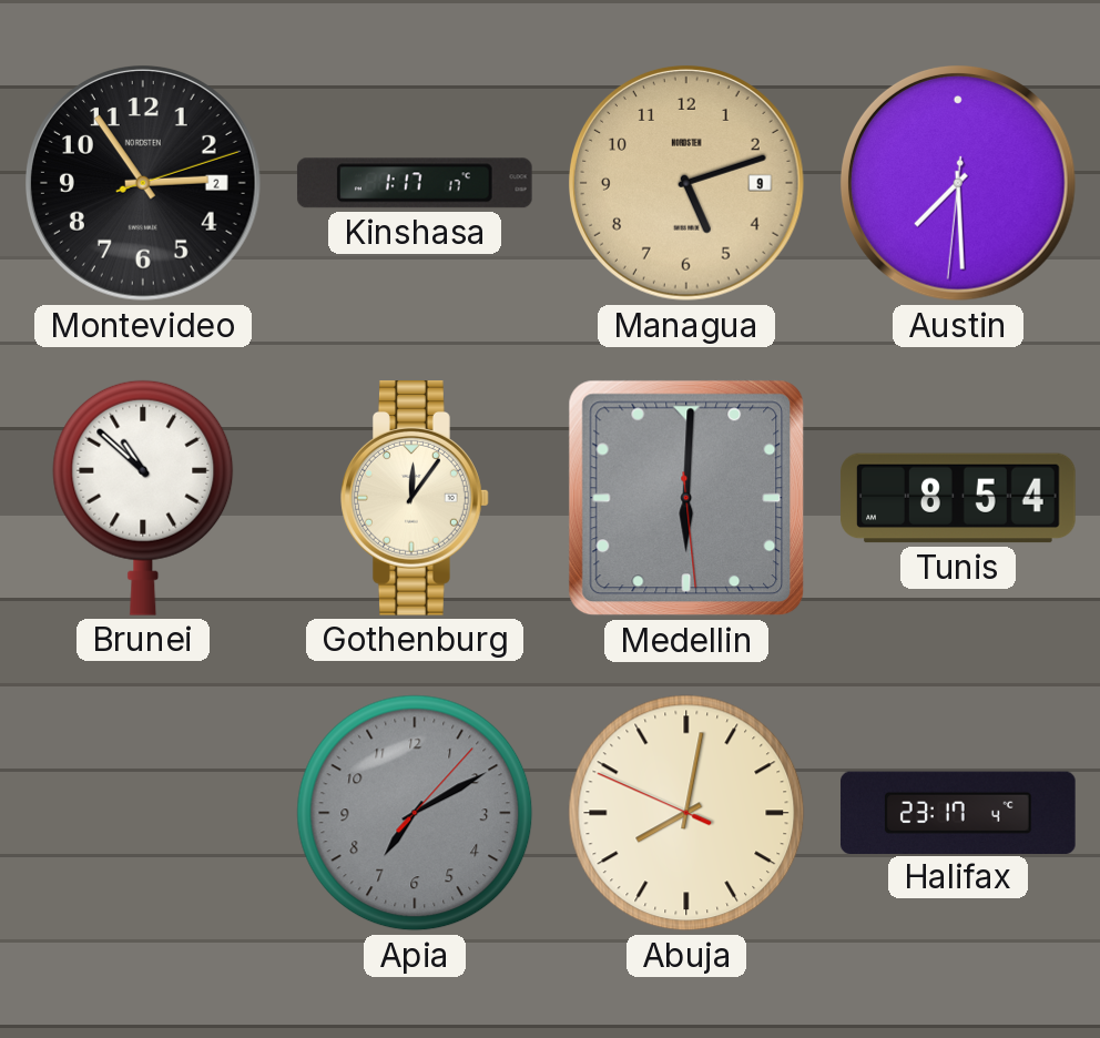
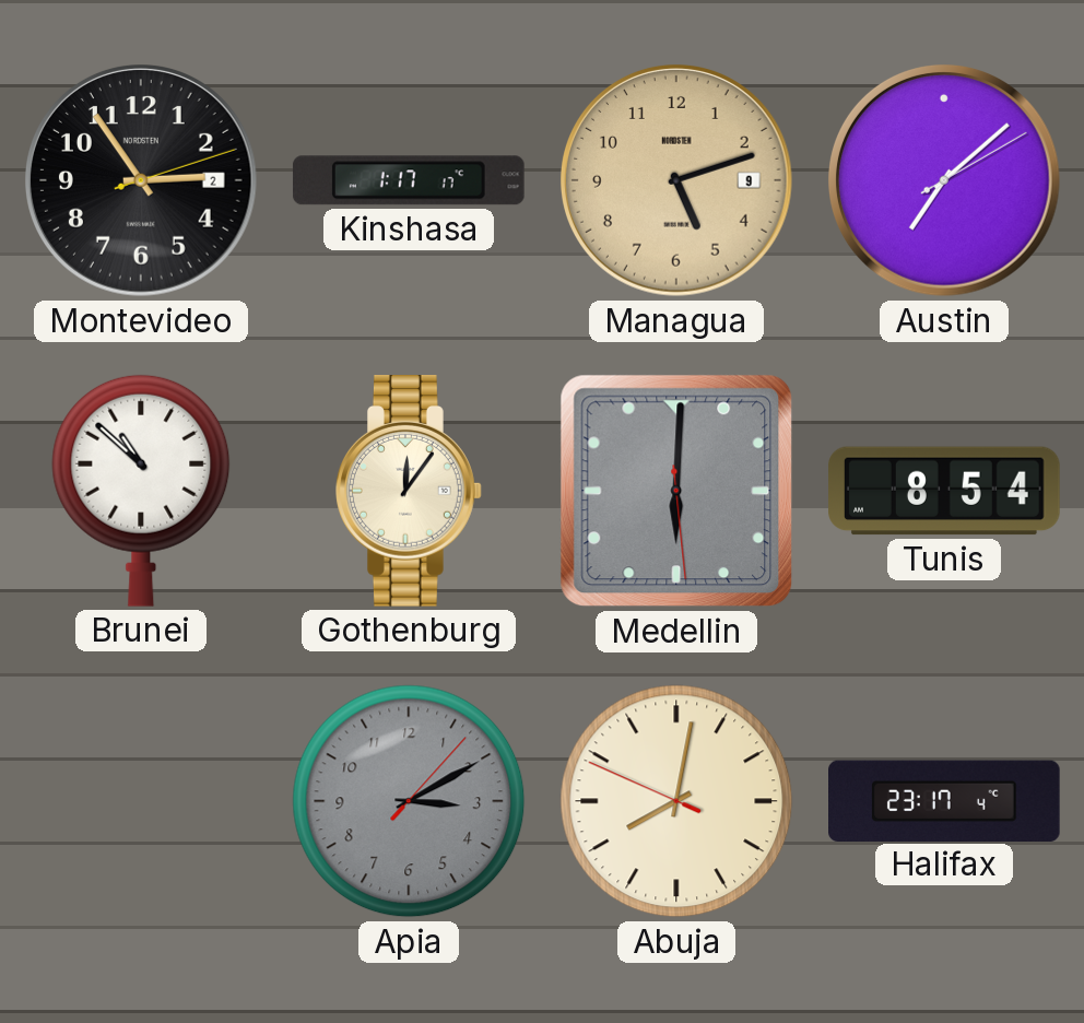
Austin: 7:29 -> 7:08
Apia: 7:10 -> 3:10
